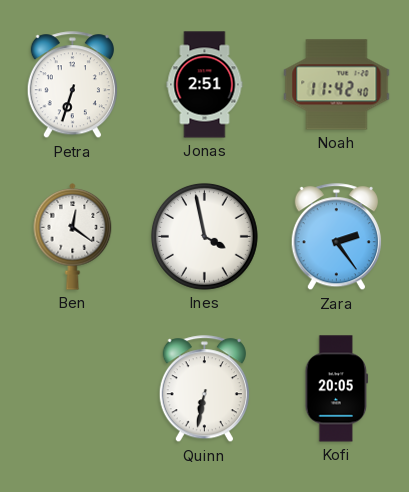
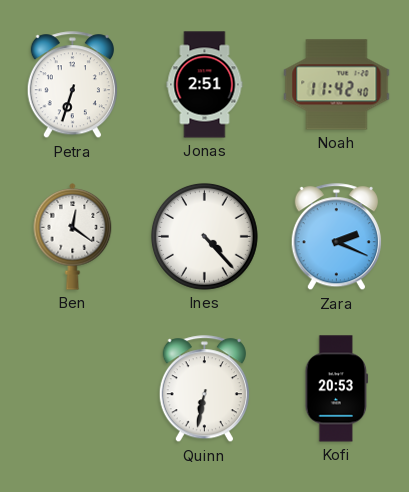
Ines: 3:58 -> 4:23
Zara: 2:24 -> 2:19
Kofi: 20:05 -> 20:53
